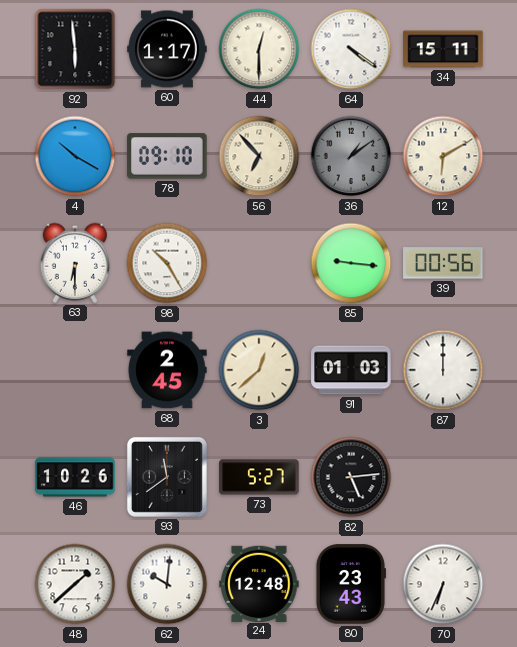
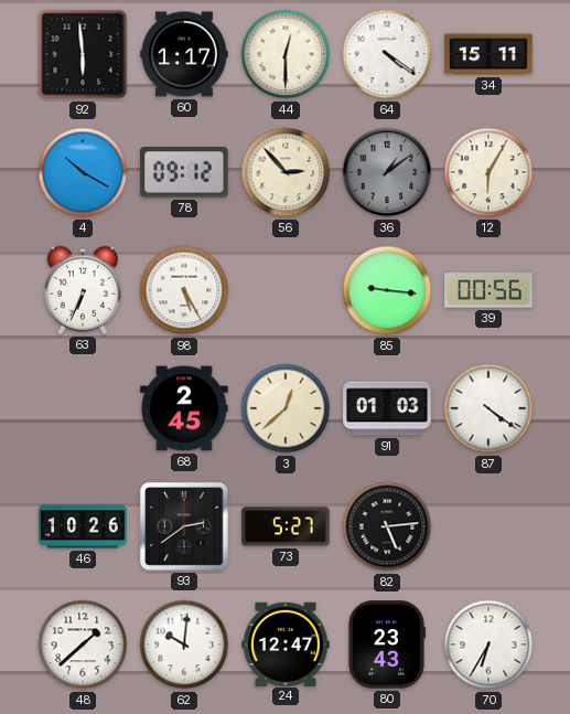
78: 09:10 -> 09:12
56: 6:53 -> 2:53
12: 6:10 -> 6:05
63: 6:30 -> 6:34
98: 10:25 -> 5:25
87: 12:00 -> 4:21
93: 11:39 -> 2:39
24: 12:48 -> 12:47
70: 6:34 -> 6:35
